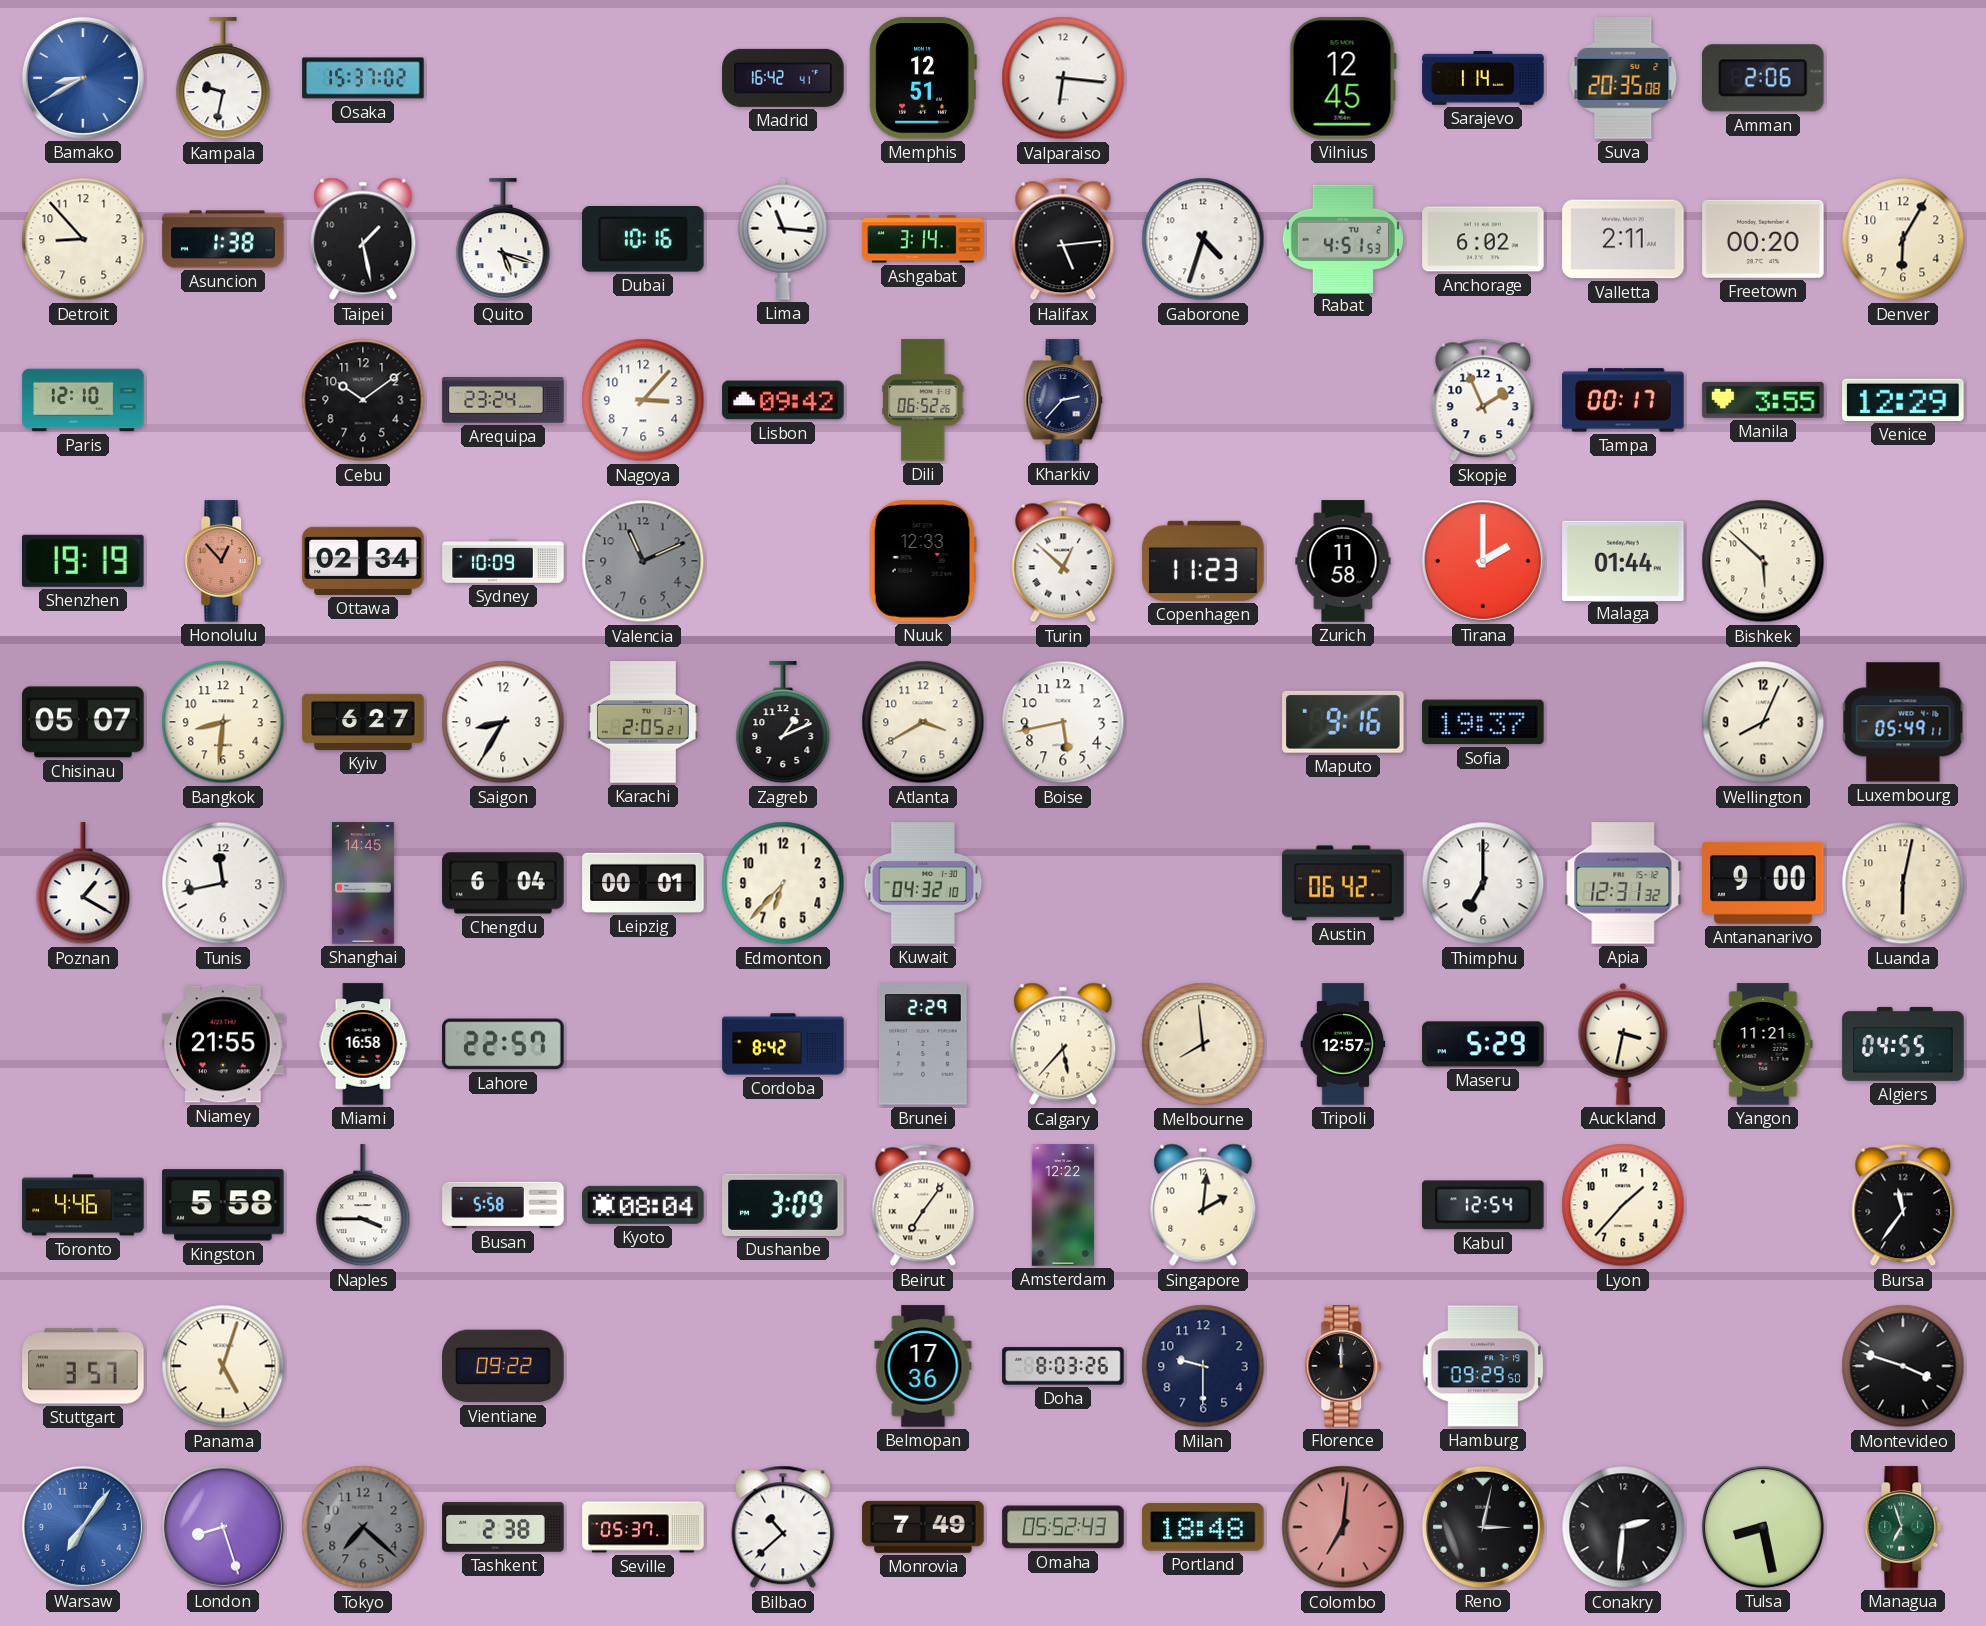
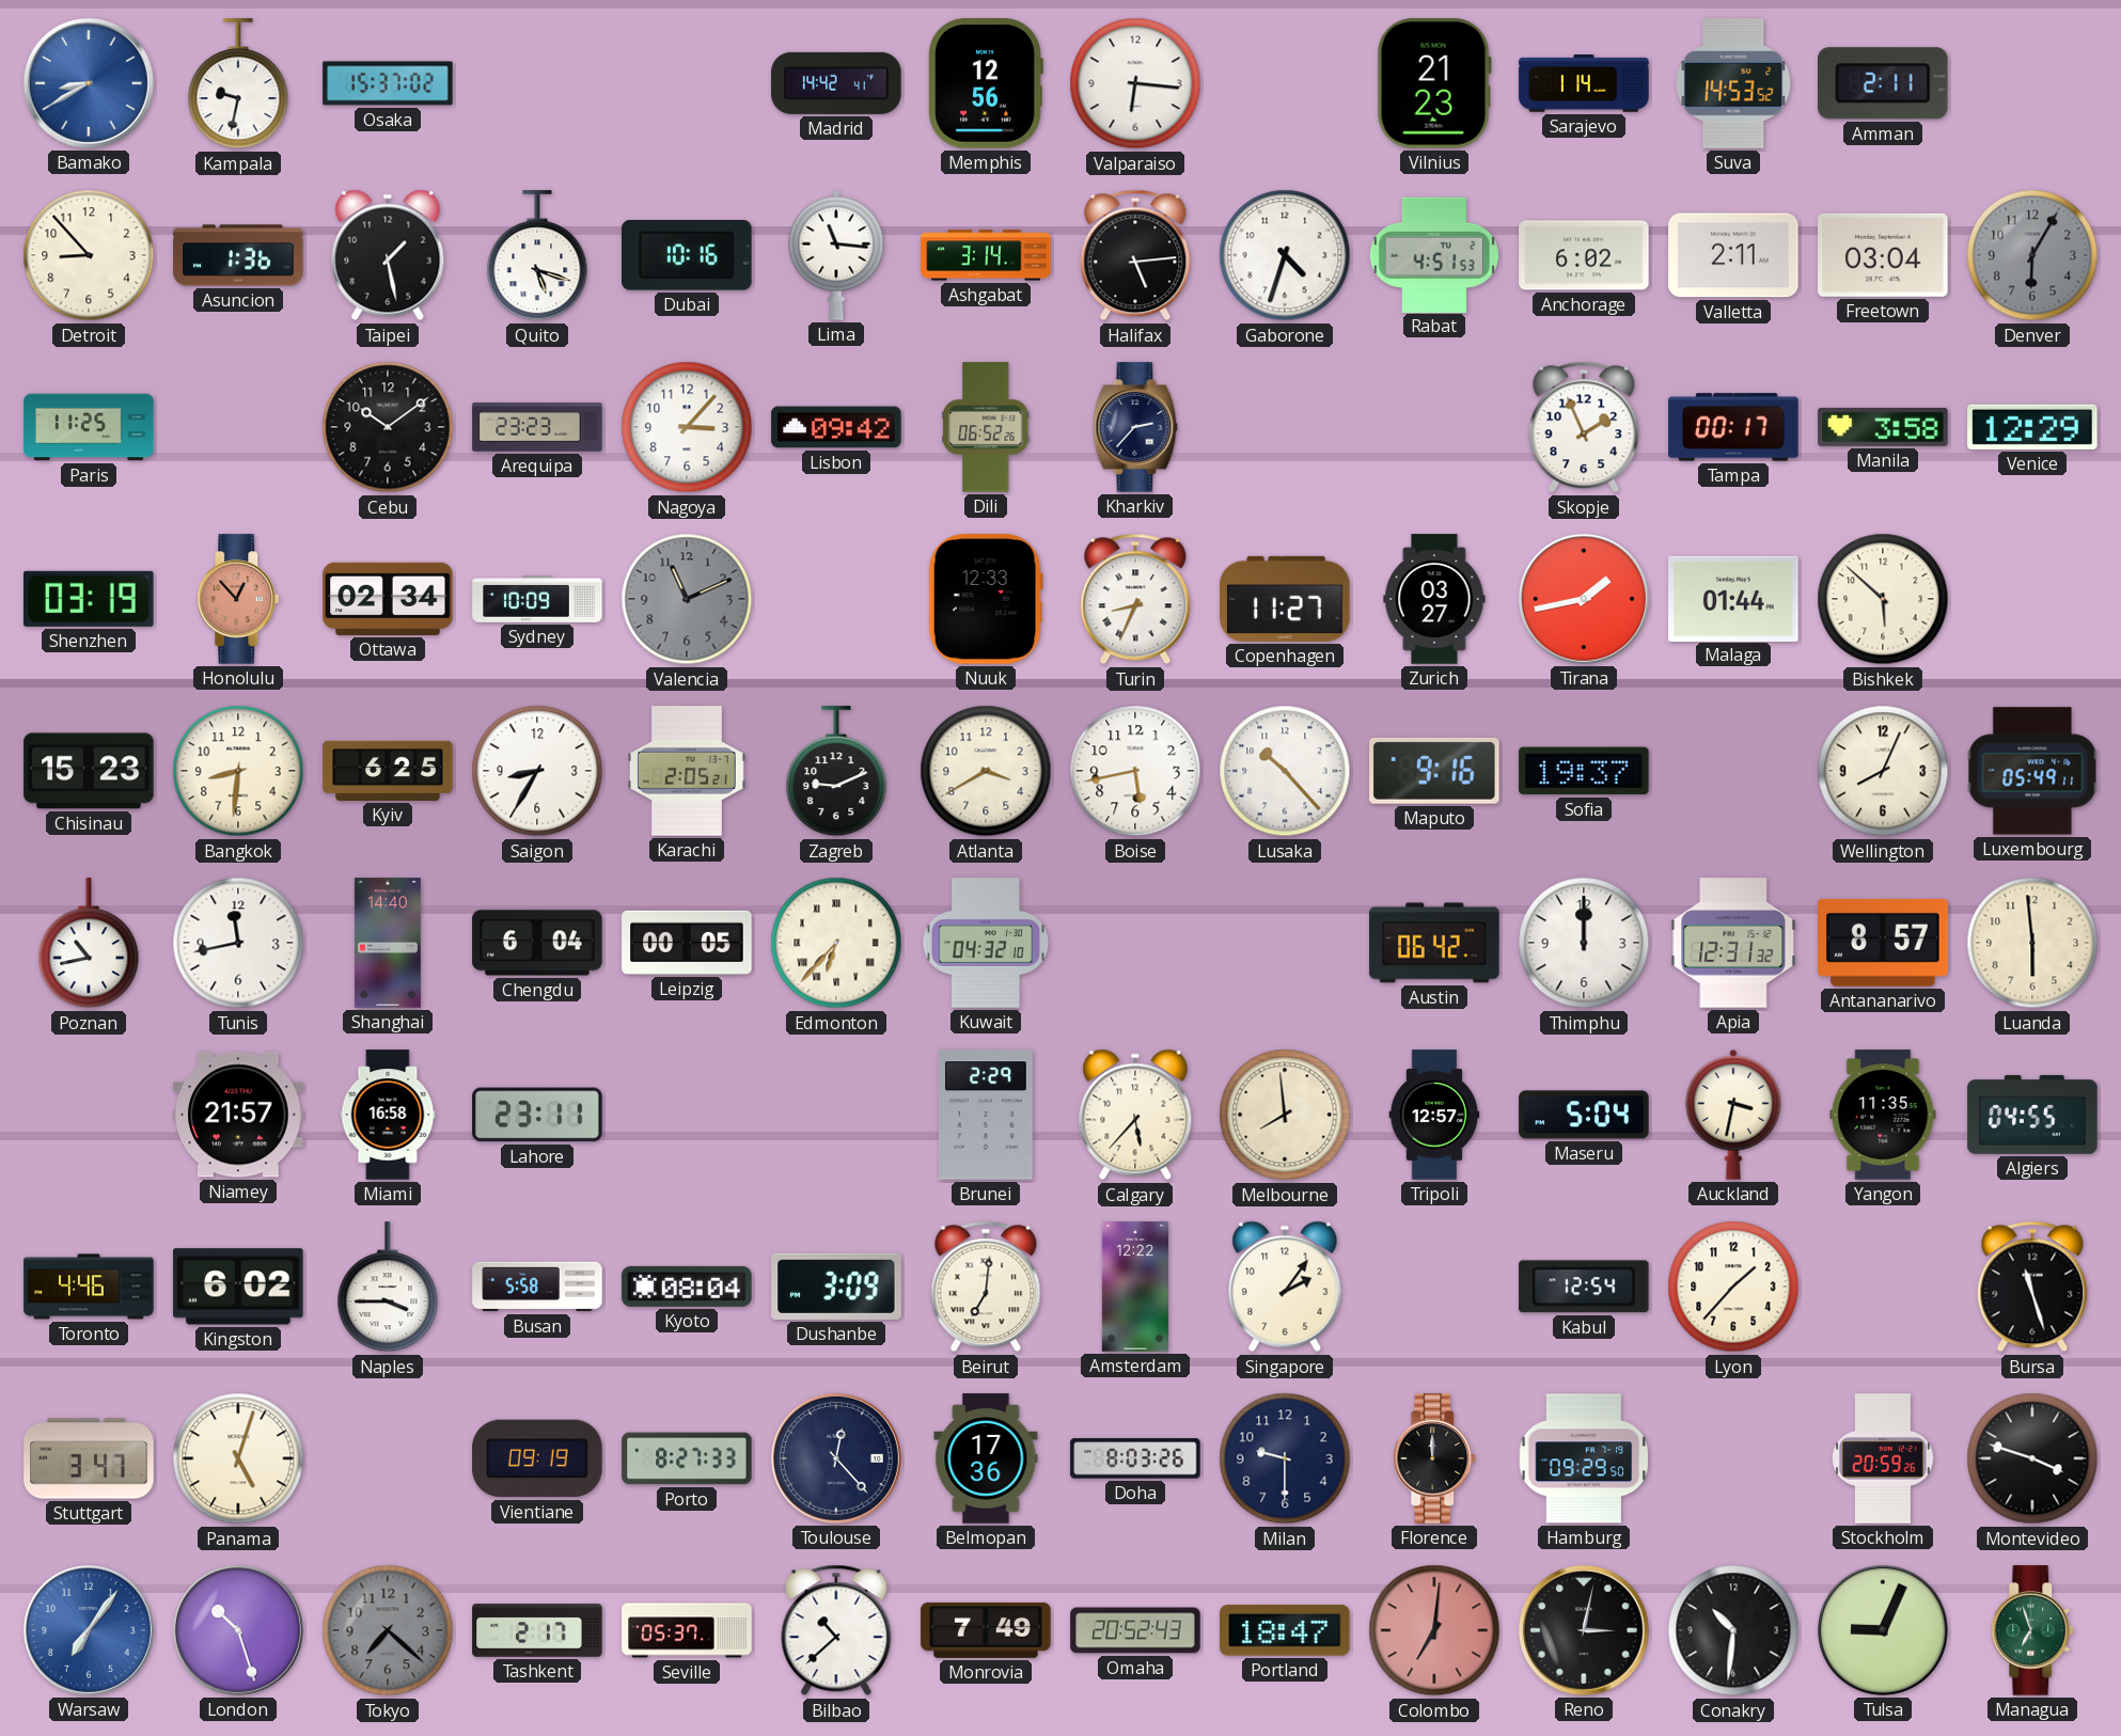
Madrid: 16:42 -> 14:42
Memphis: 12:51 -> 12:56
Vilnius: 12:45 -> 21:23
Suva: 20:35 -> 14:53
Amman: 2:06 -> 2:11
Asuncion: 1:38 -> 1:36
Freetown: 00:20 -> 03:04
Denver dial: cream -> grey
Paris: 12:10 -> 11:25
Arequipa: 23:24 -> 23:23
Manila: 3:55 -> 3:58
Shenzhen: 19:19 -> 03:19
Turin: 12:52 -> 8:34
Copenhagen: 11:23 -> 11:27
Zurich: 11:58 -> 03:27
Tirana: 2:00 -> 1:43
Chisinau: 05:07 -> 15:23
Kyiv: 6:27 -> 6:25
Zagreb: 1:11 -> 9:11
Lusaka: none -> 10:23
Poznan: 1:20 -> 10:43
Shanghai: 14:45 -> 14:40
Leipzig: 00:01 -> 00:05
Edmonton numerals: Arabic -> Roman
Thimphu: 7:00 -> 12:00
Antananarivo: 9:00 -> 8:57
Luanda: 6:02 -> 5:59
Niamey: 21:55 -> 21:57
Lahore: 22:57 -> 23:11
Cordoba: 8:42 -> none
Maseru: 5:29 -> 5:04
Yangon: 11:21 -> 11:35
Kingston: 5:58 -> 6:02
Beirut: 7:06 -> 7:01
Singapore: 2:01 -> 2:06
Bursa: 11:36 -> 11:27
Stuttgart: 3:57 -> 3:47
Vientiane: 09:22 -> 09:19
Porto: none -> 8:27
Toulouse: none -> 12:23
Stockholm: none -> 20:59
London: 8:27 -> 10:27
Tashkent: 2:38 -> 2:17
Omaha: 05:52 -> 20:52
Portland: 18:48 -> 18:47
Conakry: 2:31 -> 10:31
Tulsa: 8:28 -> 9:04
